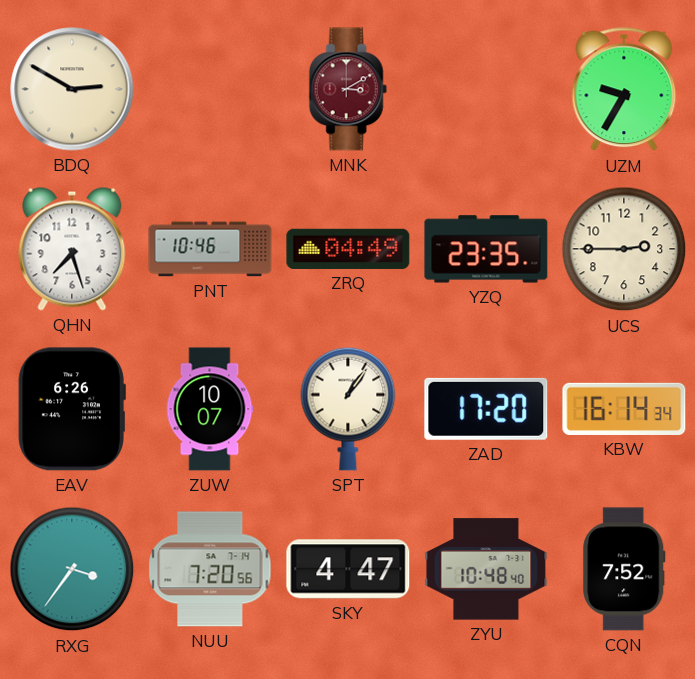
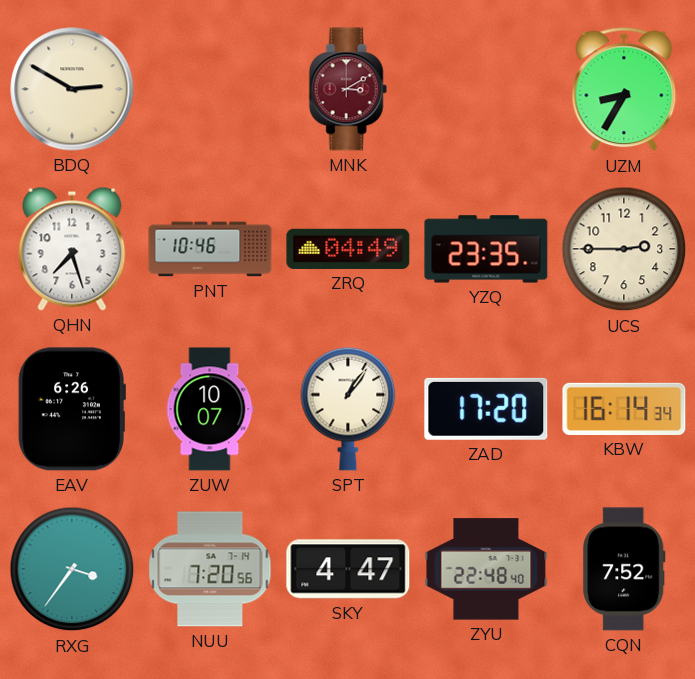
UZM: 9:35 -> 8:35
ZYU: 10:48 -> 22:48
